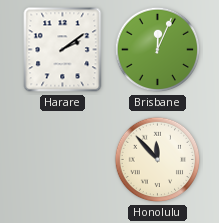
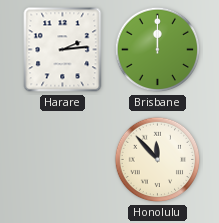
Harare: 2:09 -> 2:14
Brisbane: 12:04 -> 12:00
